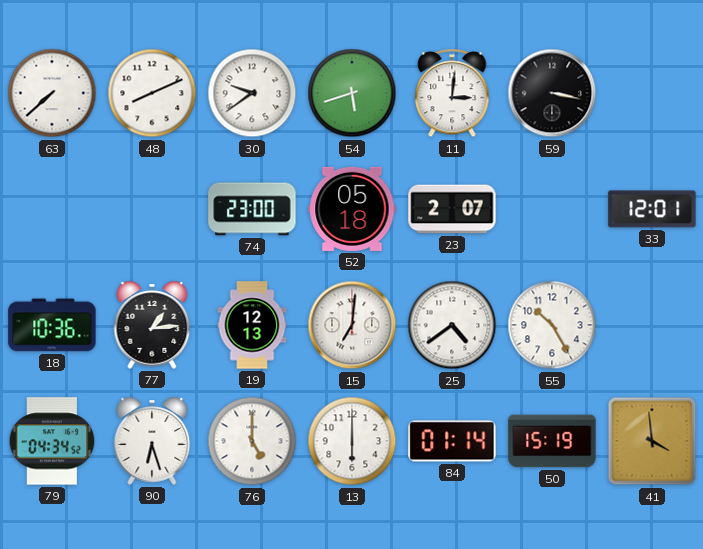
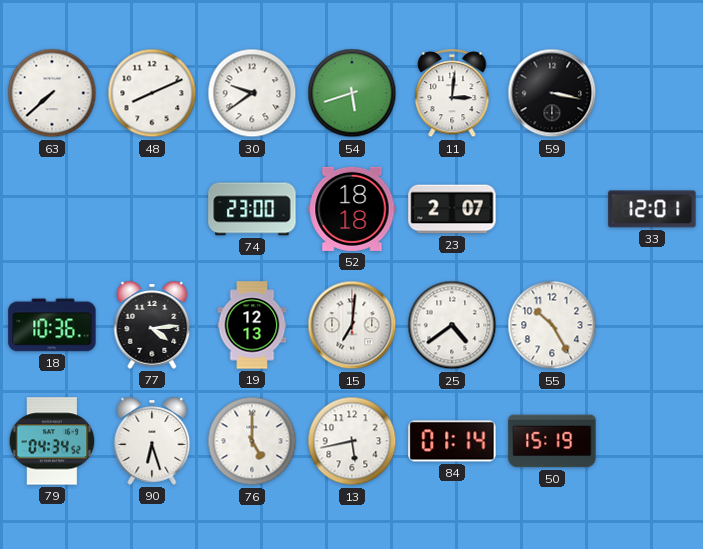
52: 05:18 -> 18:18
77: 1:14 -> 4:14
13: 6:00 -> 5:43
41: 3:59 -> none
